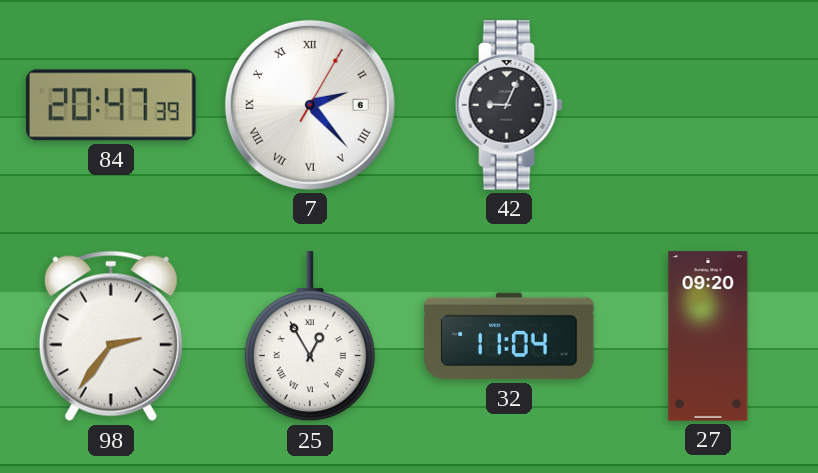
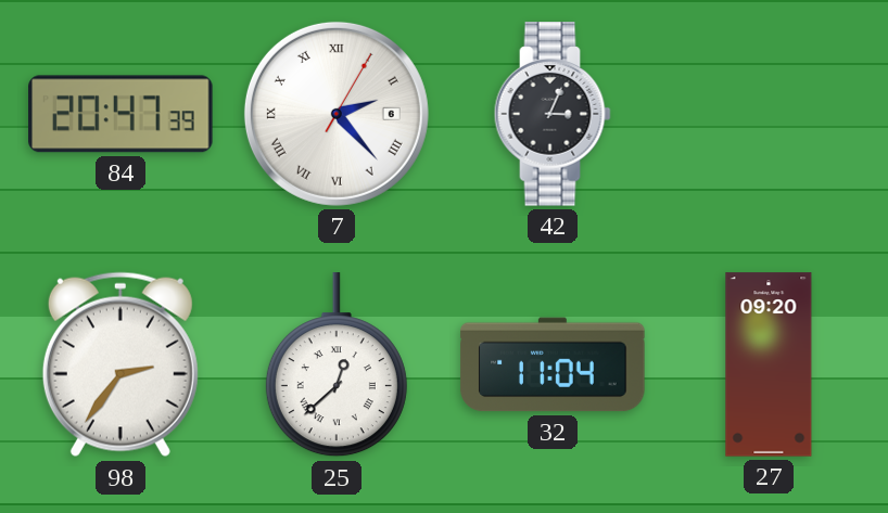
42: 9:04 -> 3:04
25: 12:55 -> 12:38
